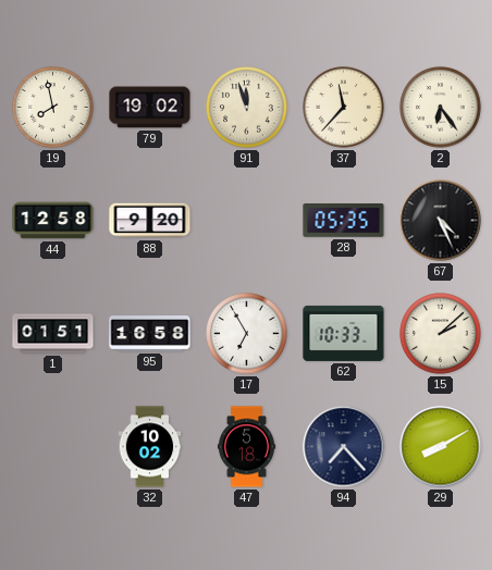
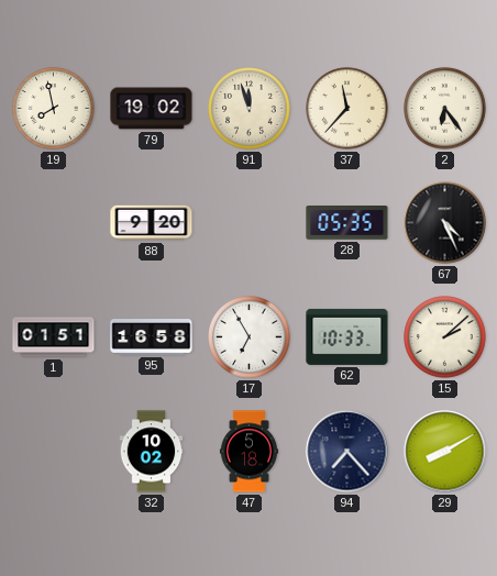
44: 12:58 -> none
